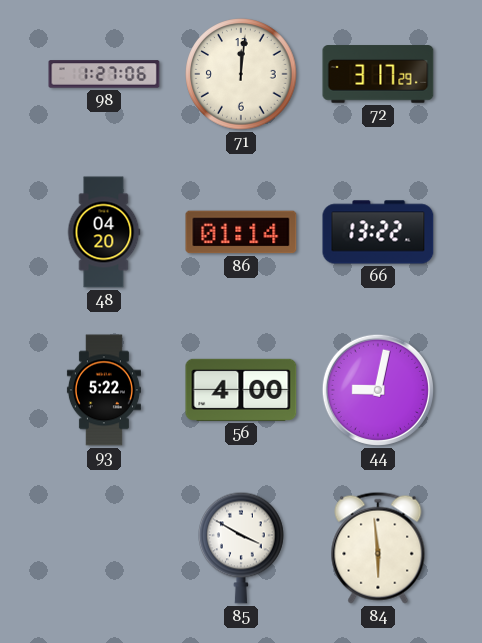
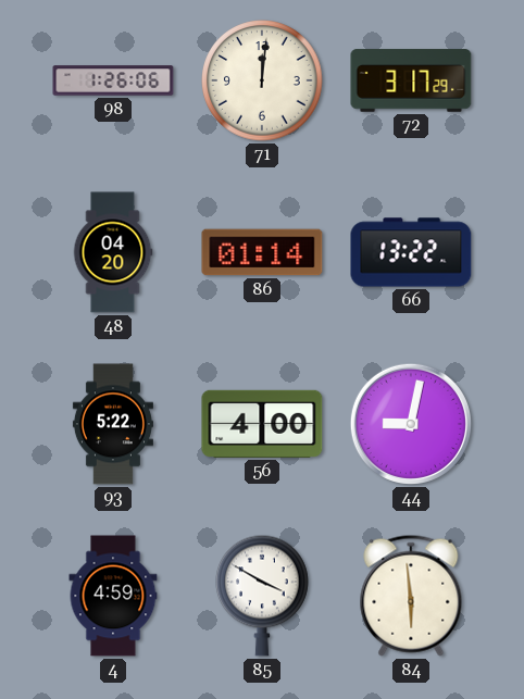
98: 1:27 -> 1:26
4: none -> 4:59
